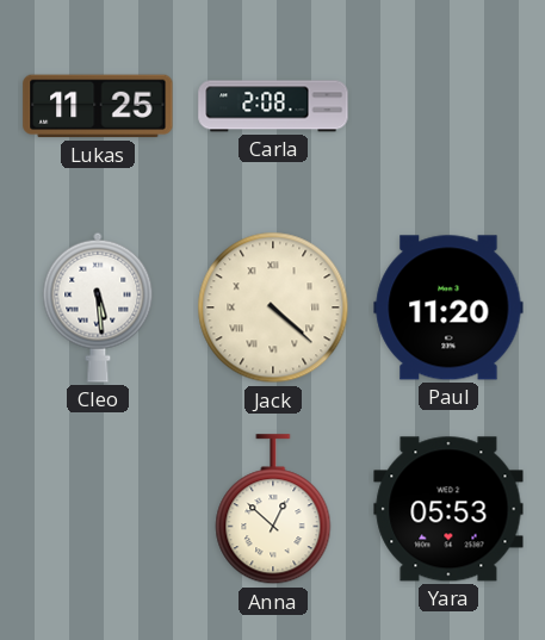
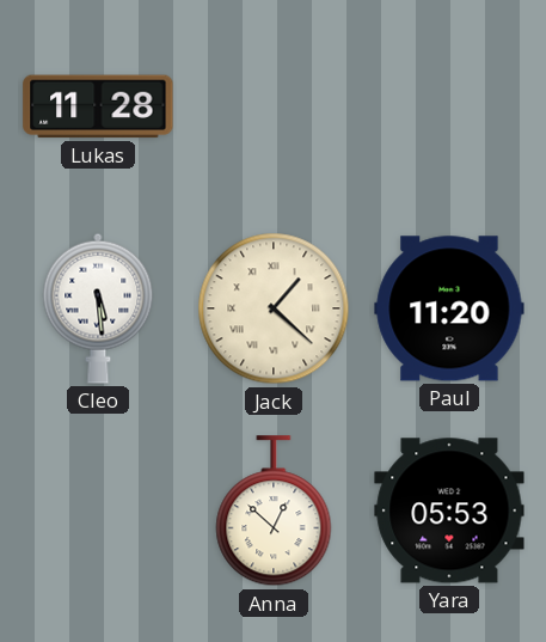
Lukas: 11:25 -> 11:28
Carla: 2:08 -> none
Jack: 4:22 -> 1:22
